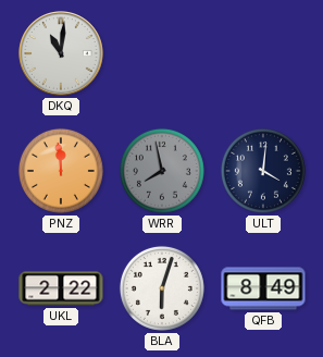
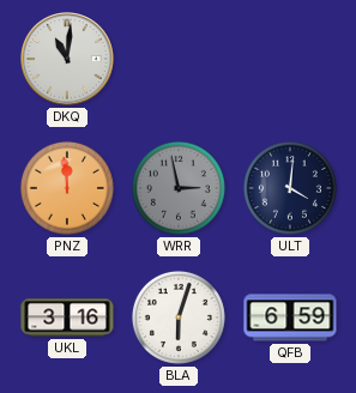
WRR: 7:58 -> 2:58
UKL: 2:22 -> 3:16
QFB: 8:49 -> 6:59
